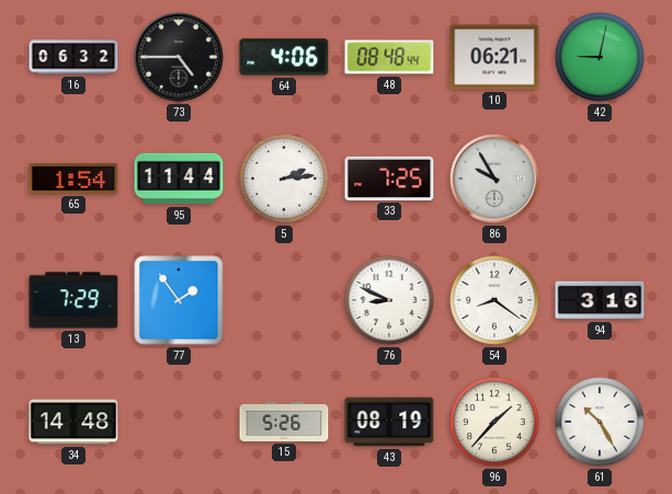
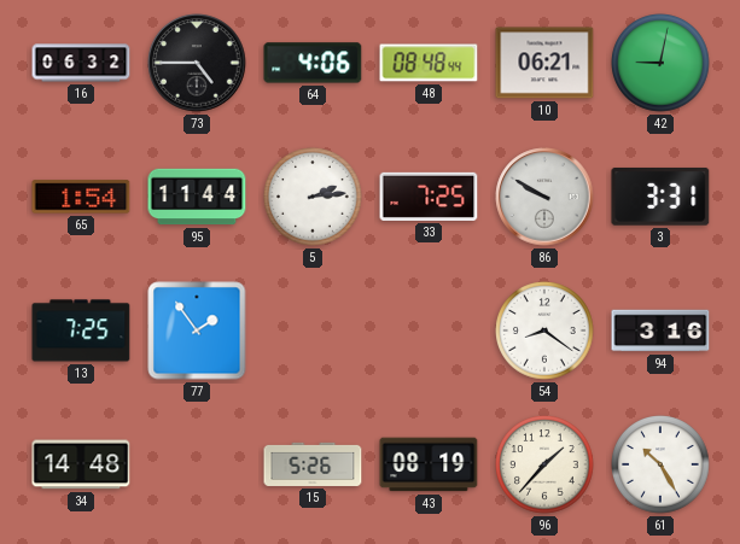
86: 9:55 -> 9:50
3: none -> 3:31
13: 7:29 -> 7:25
76: 8:49 -> none
